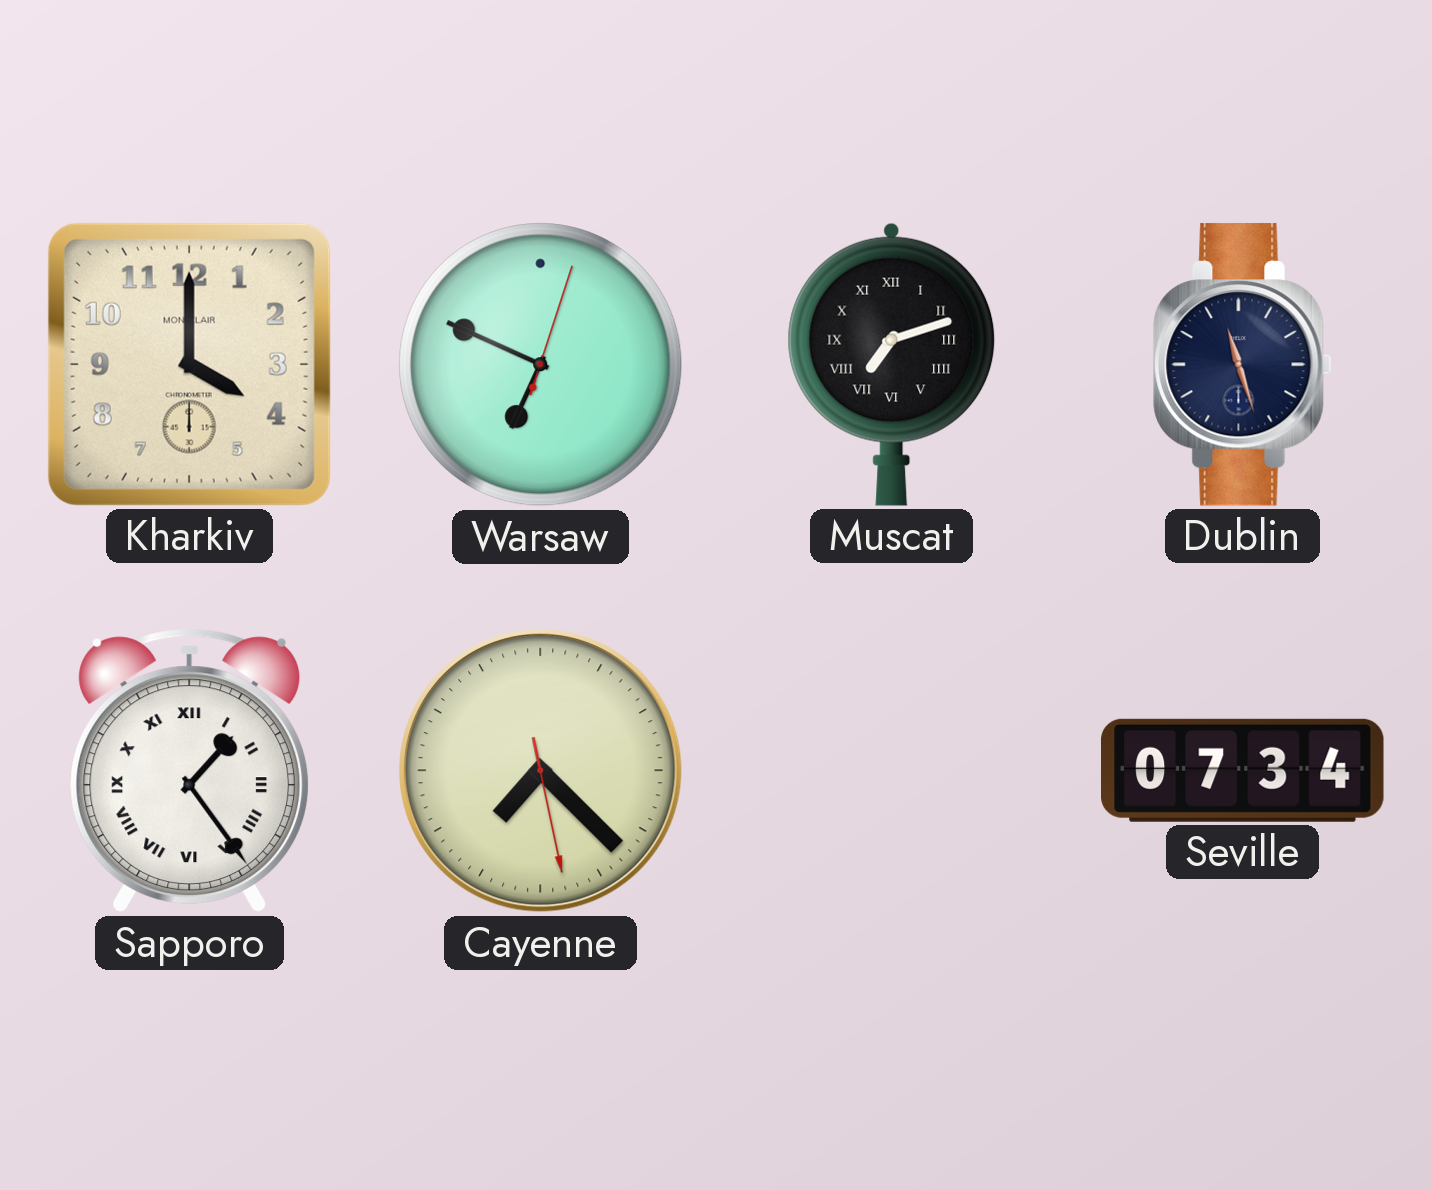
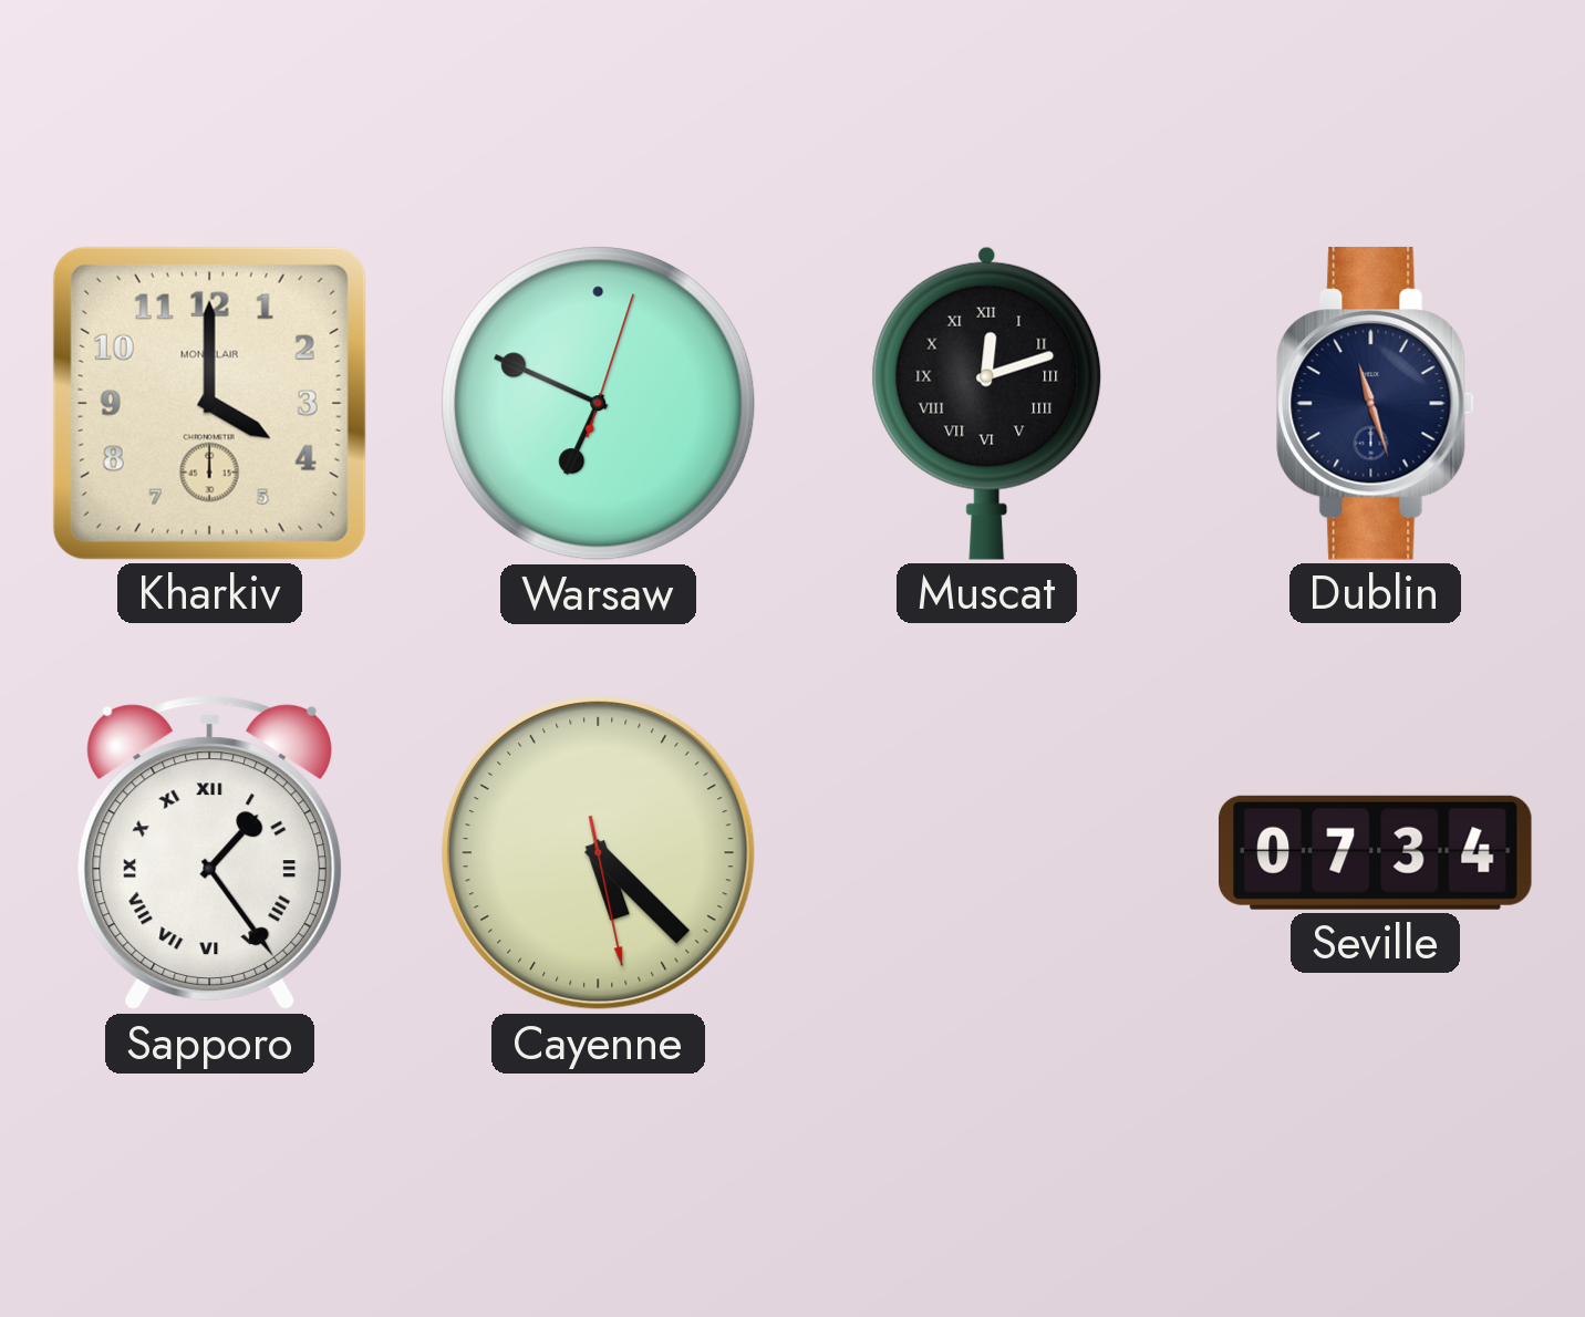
Muscat: 7:12 -> 12:12
Cayenne: 7:22 -> 5:22
